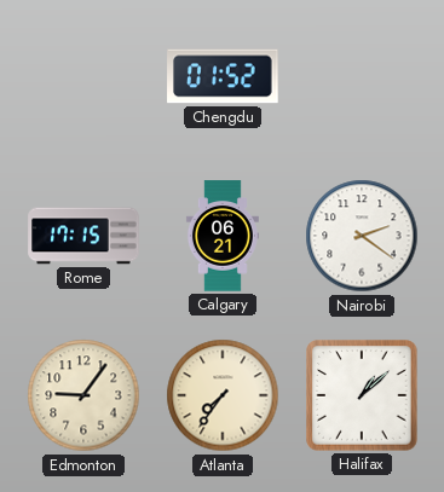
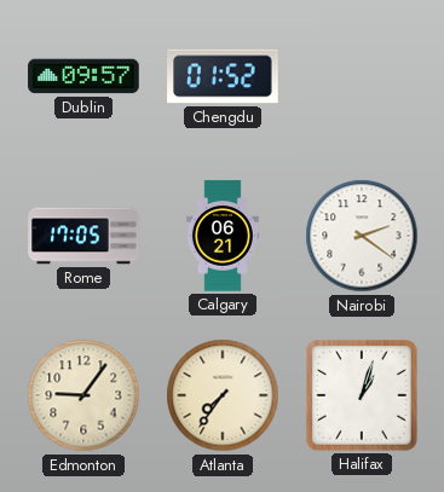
Dublin: none -> 09:57
Rome: 17:15 -> 17:05
Halifax: 1:08 -> 1:03
